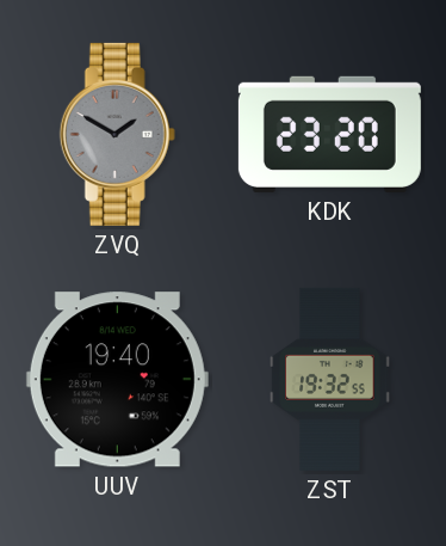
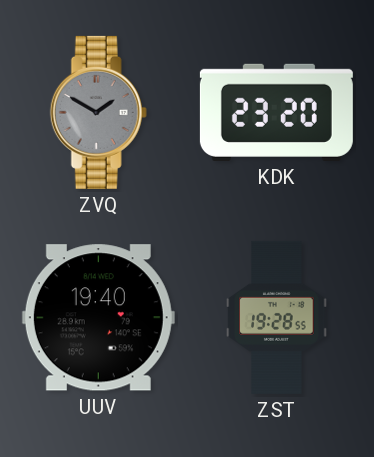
ZST: 19:32 -> 19:28
